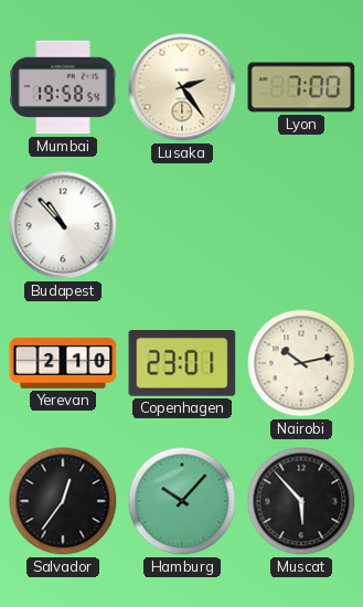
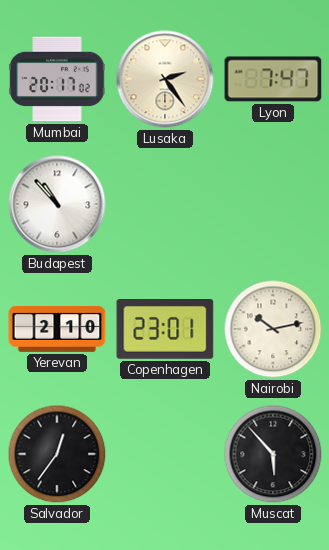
Mumbai: 19:58 -> 20:17
Lyon: 7:00 -> 7:47
Hamburg: 10:07 -> none
